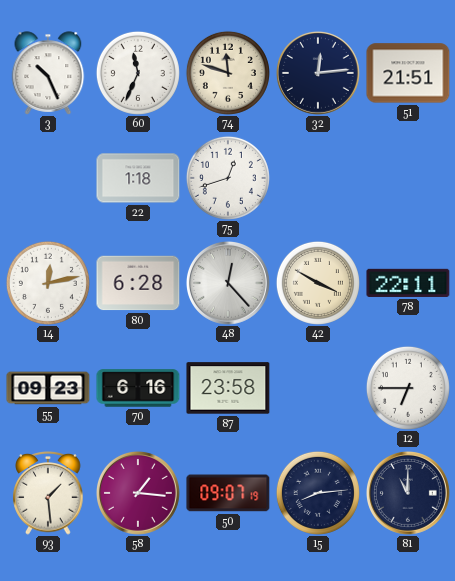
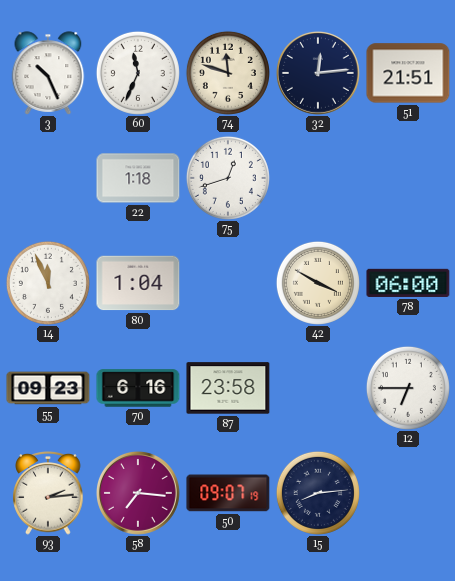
14: 12:13 -> 11:56
80: 6:28 -> 1:04
48: 12:23 -> none
78: 22:11 -> 06:00
93: 1:29 -> 2:14
58: 1:16 -> 7:16
81: 11:00 -> none
